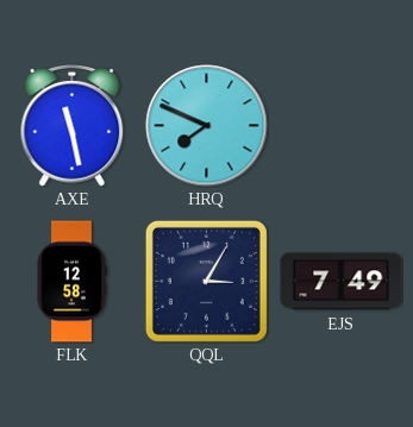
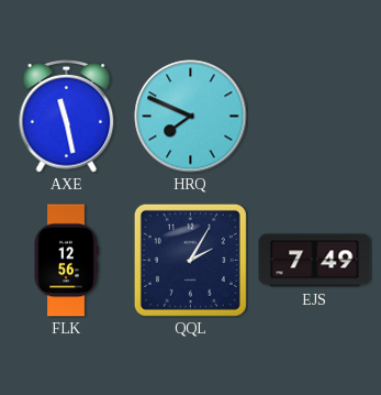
FLK: 12:58 -> 12:56
QQL: 3:05 -> 2:05
